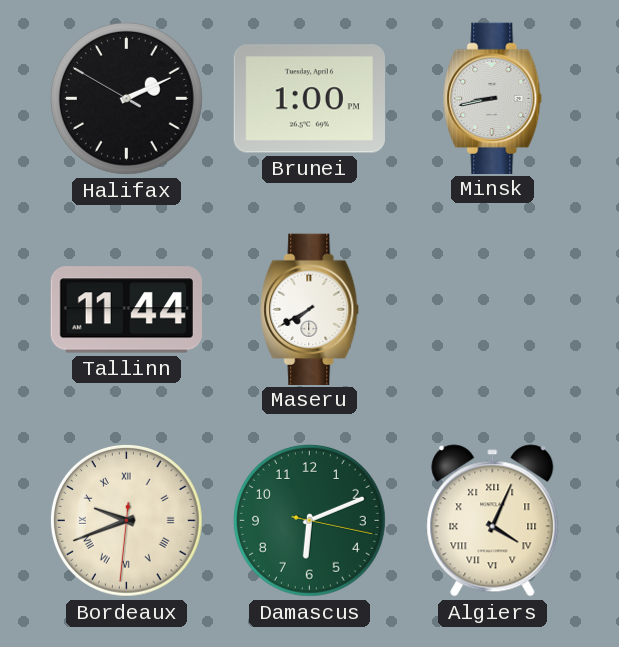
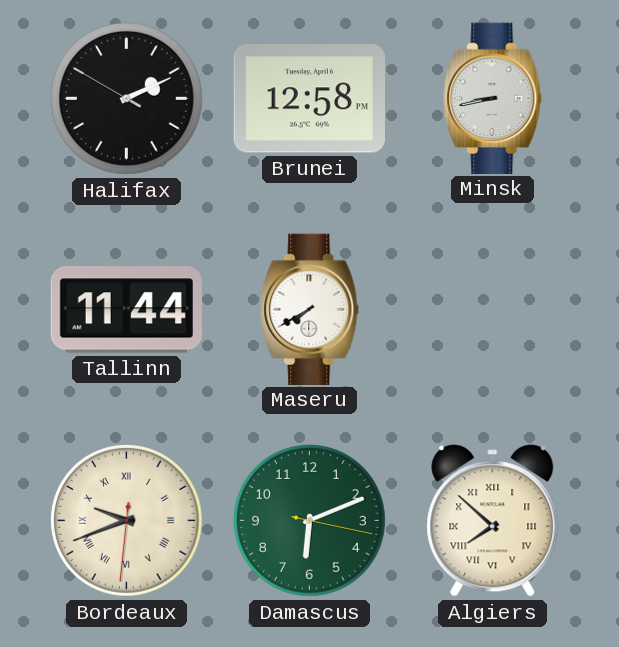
Brunei: 1:00 -> 12:58
Algiers: 4:04 -> 7:52
